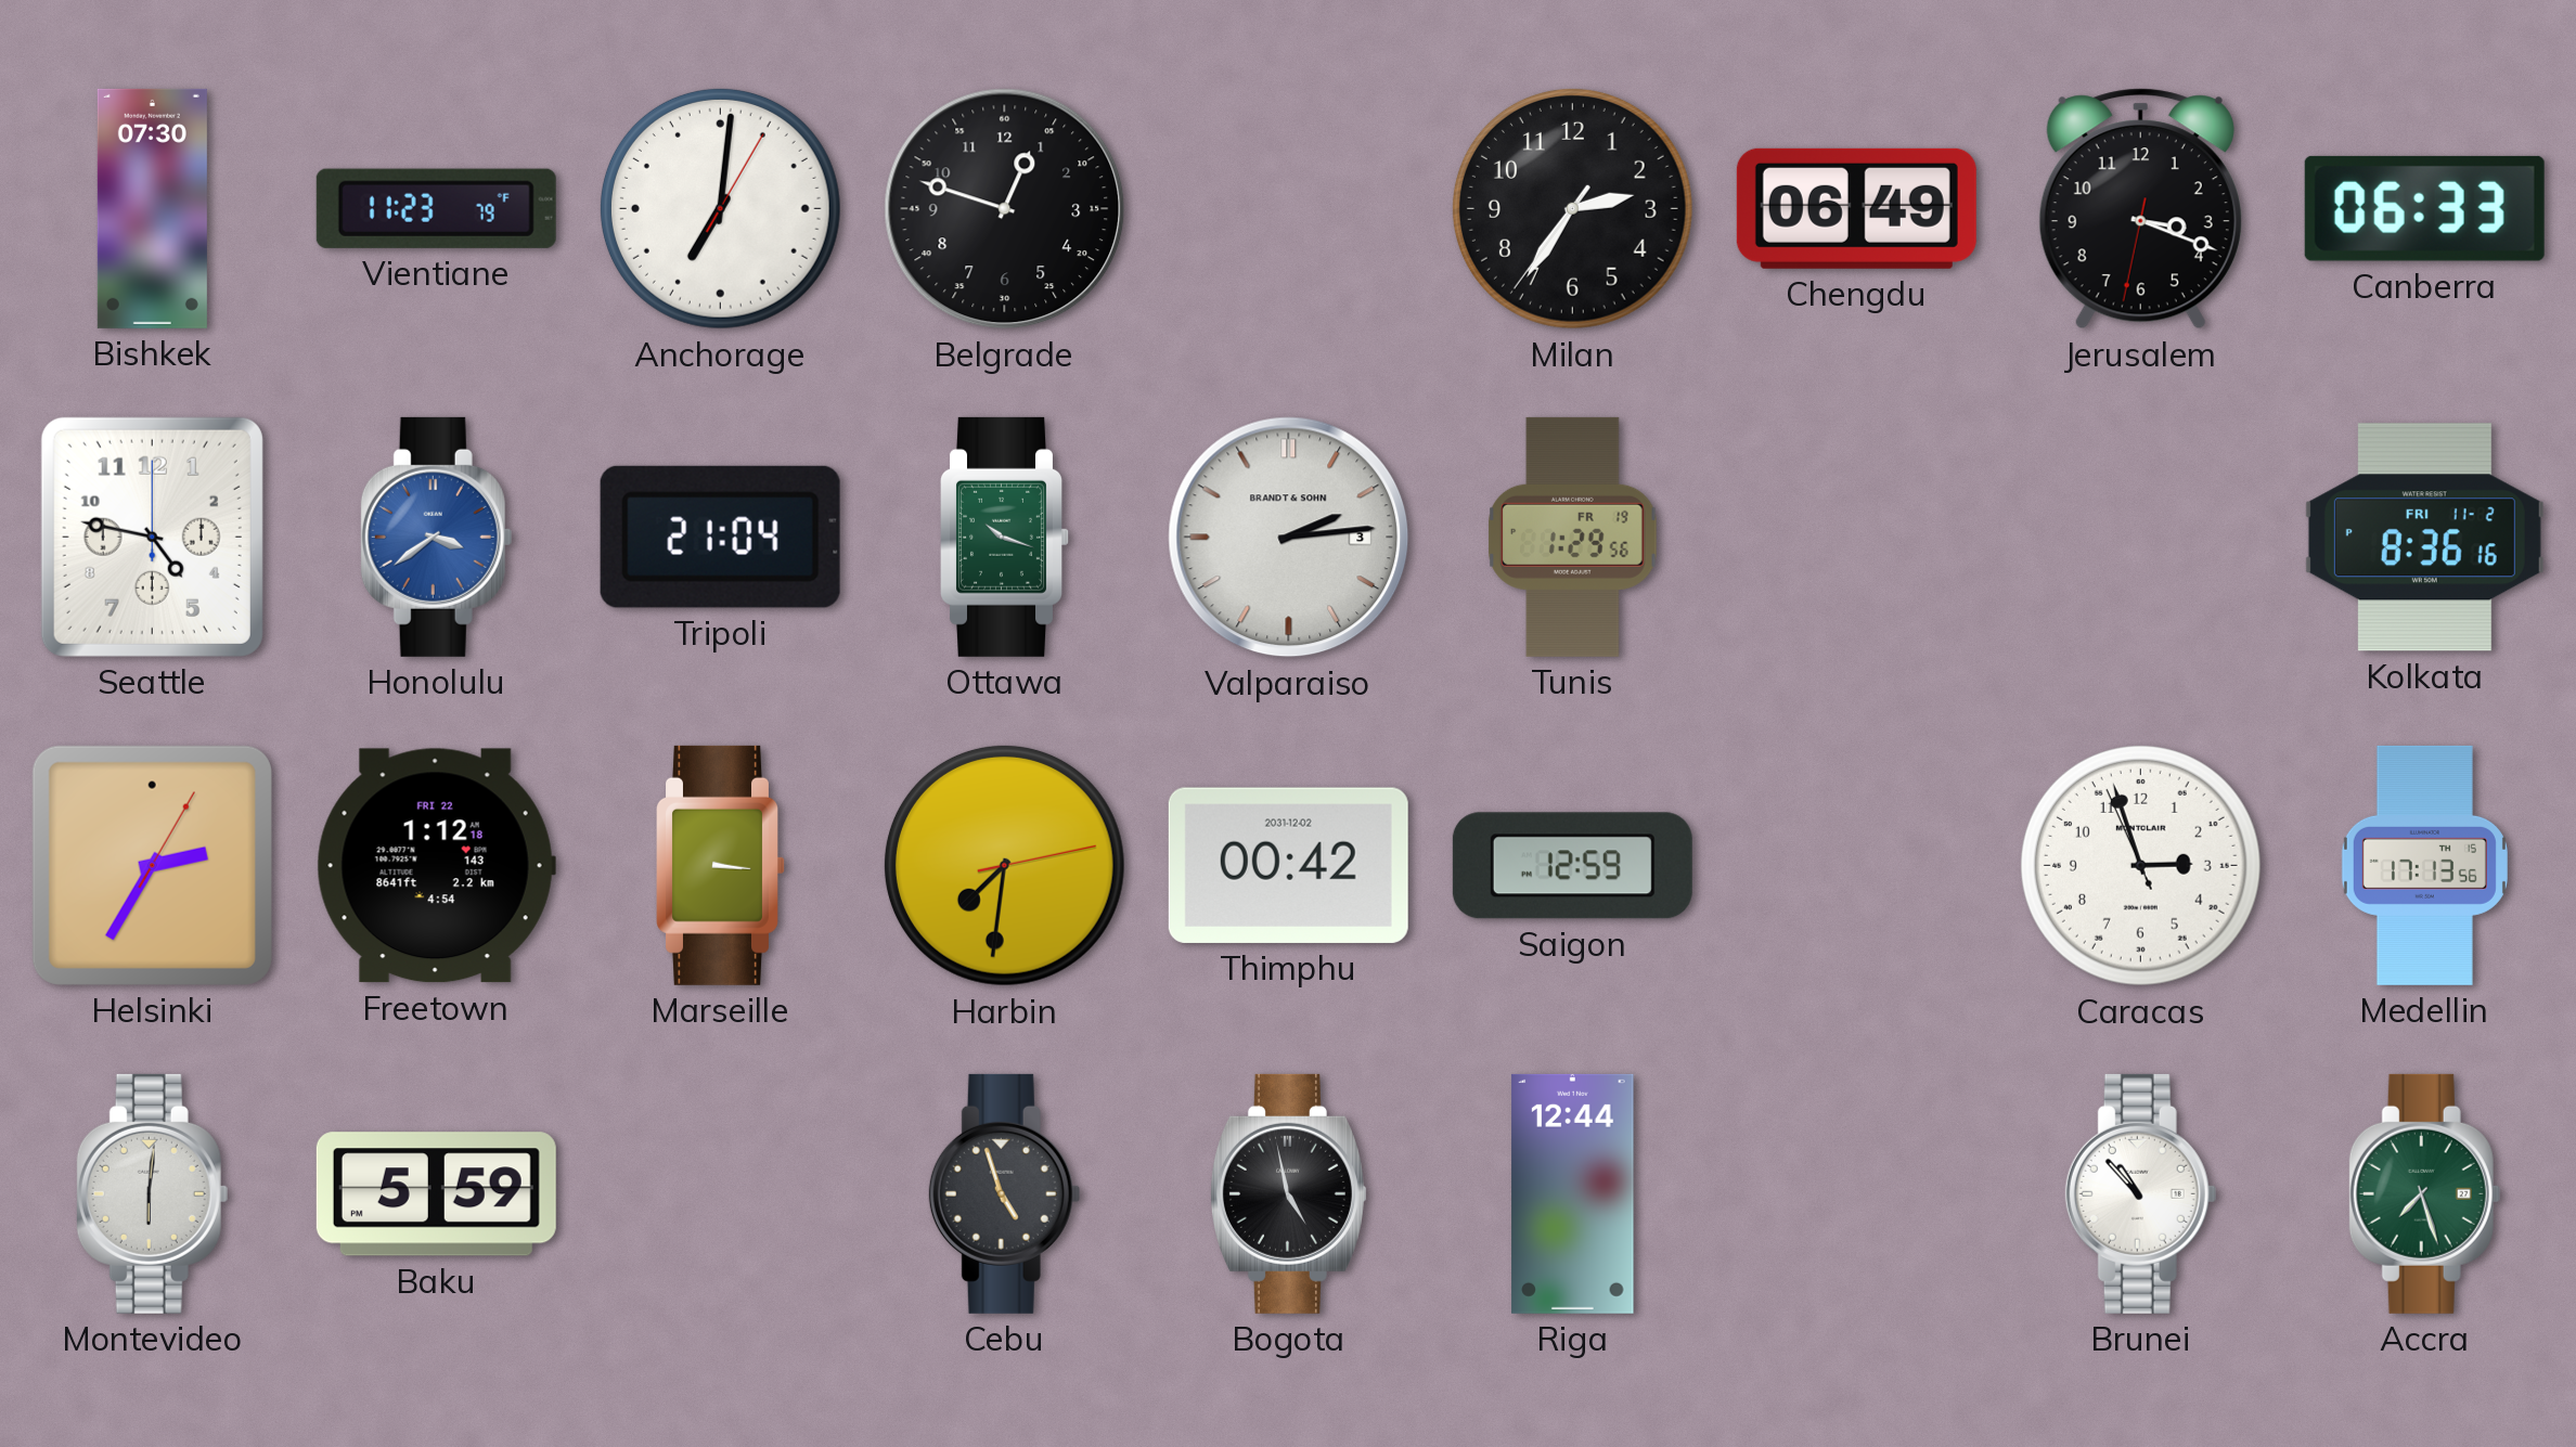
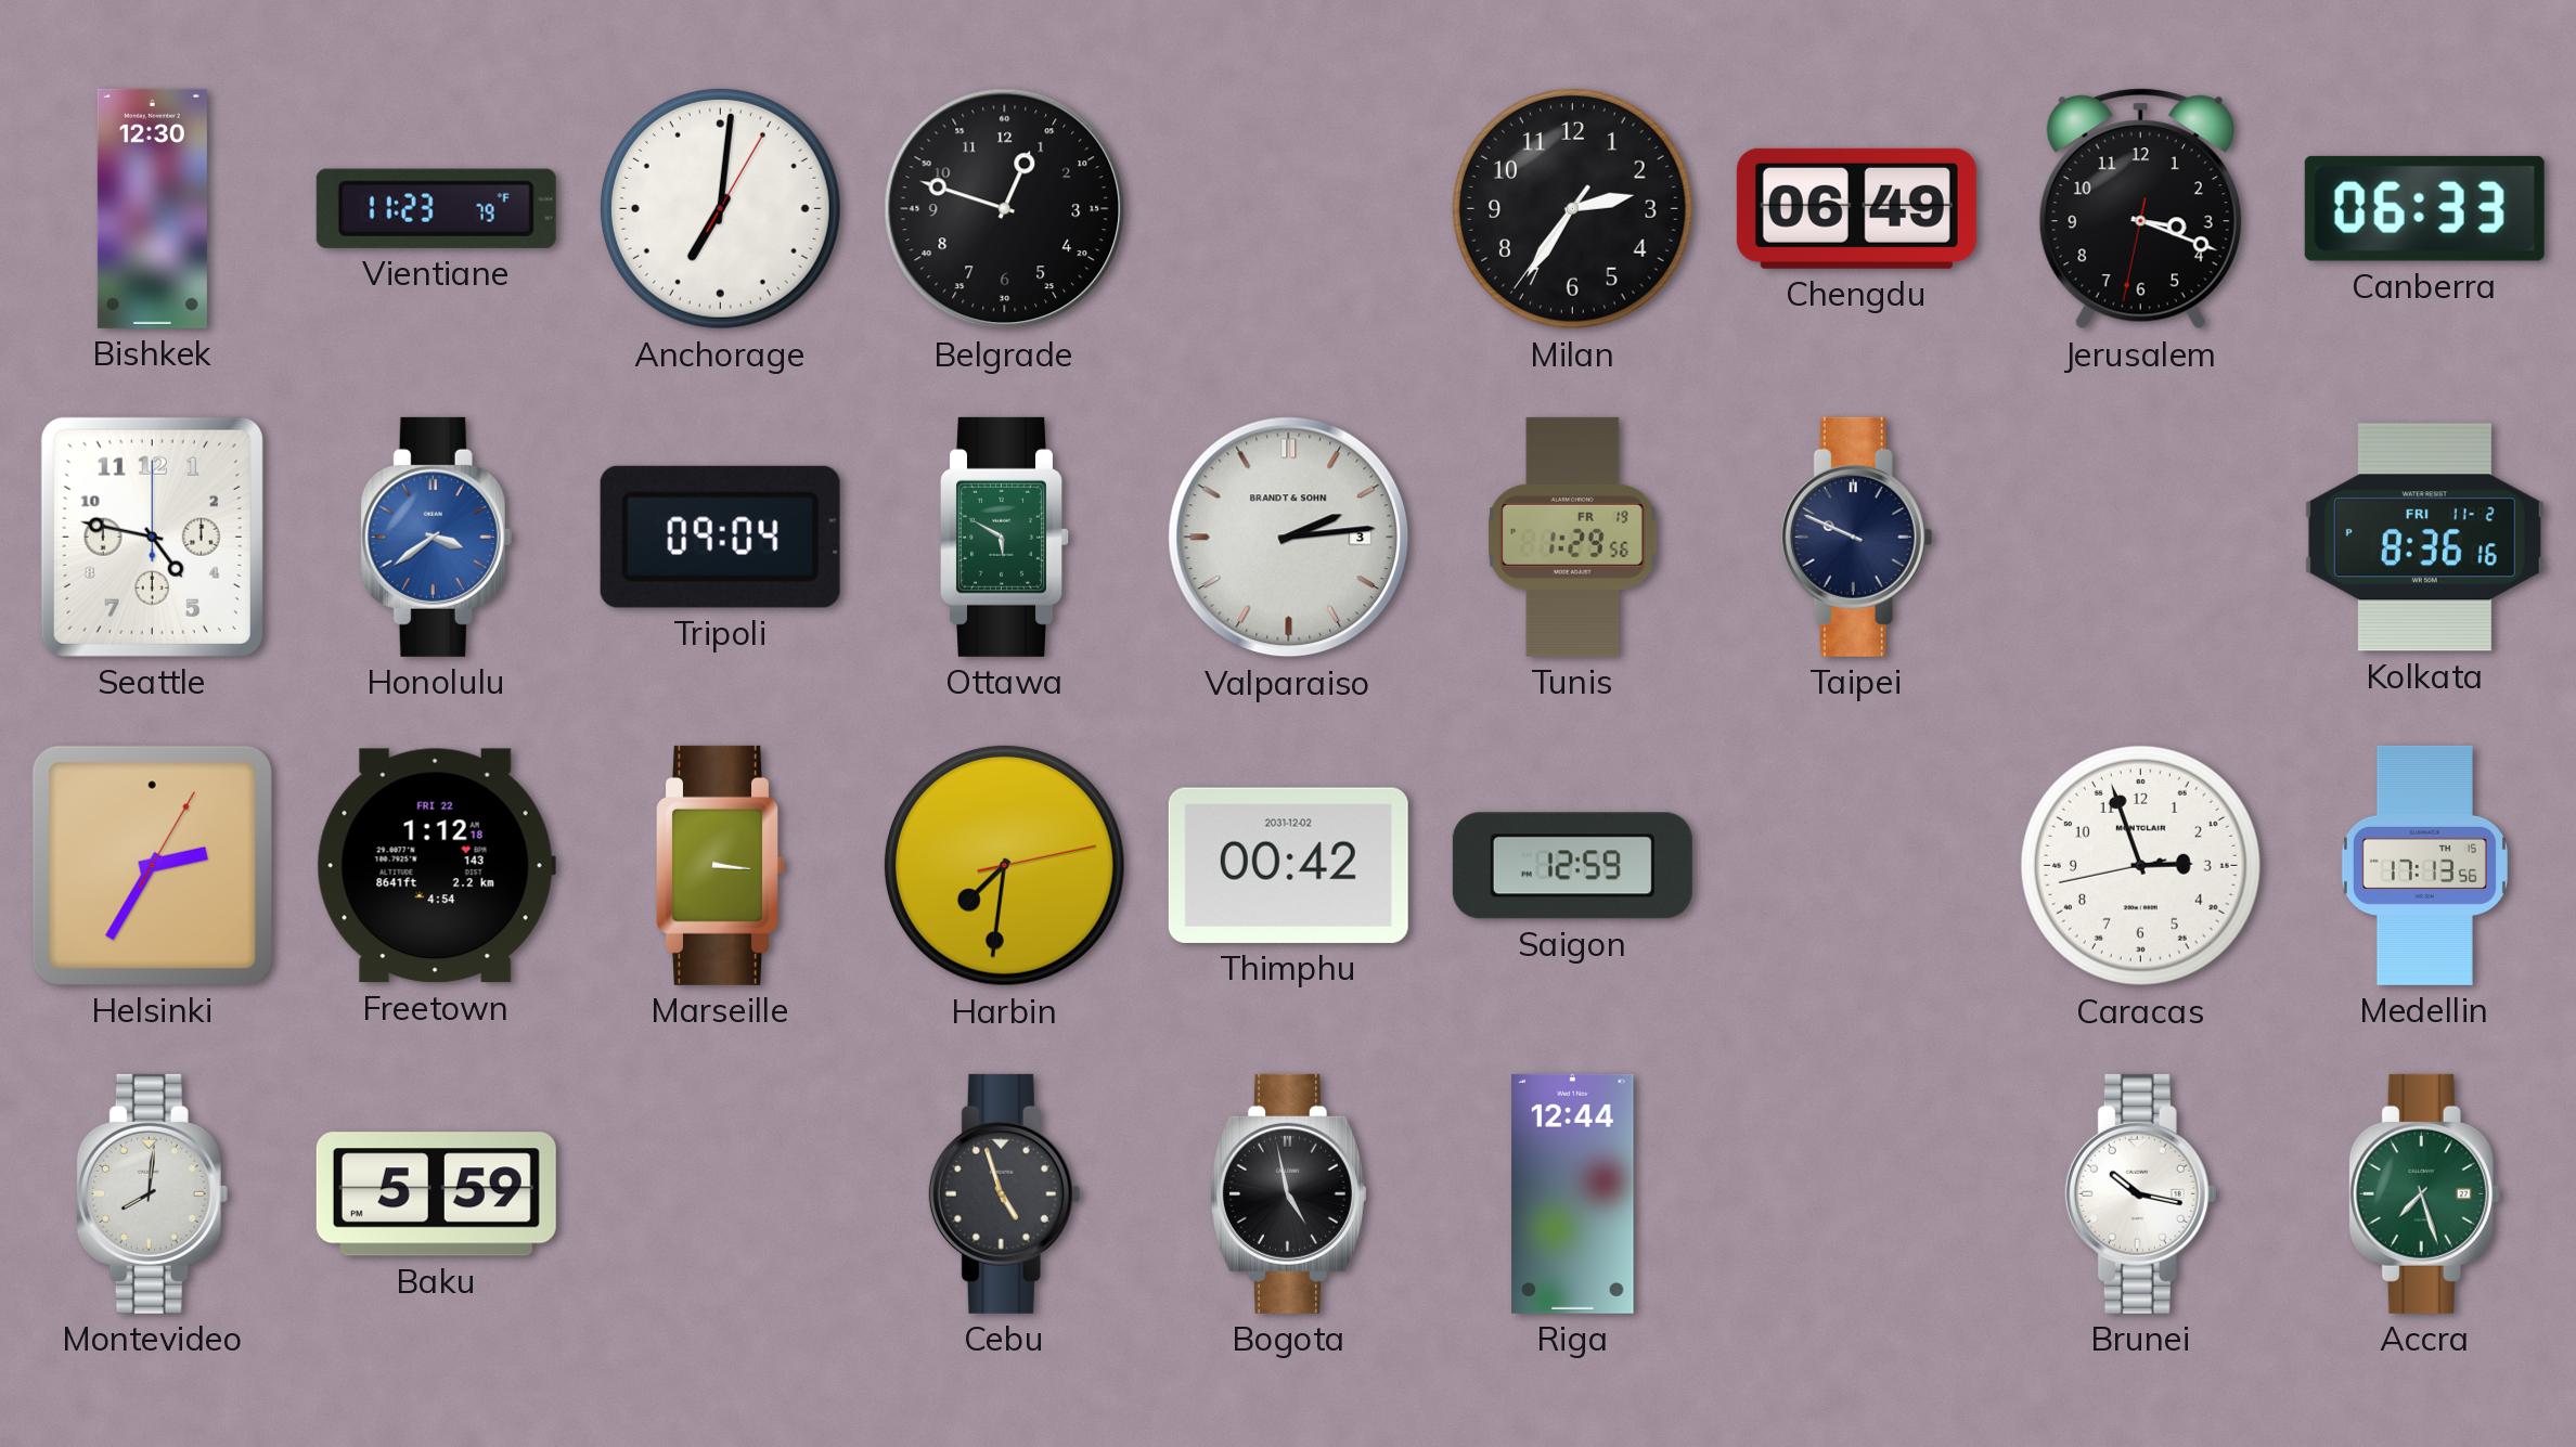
Bishkek: 07:30 -> 12:30
Tripoli: 21:04 -> 09:04
Ottawa: 10:18 -> 5:50
Taipei: none -> 9:49
Caracas: 2:56:56 -> 2:56:43
Montevideo: 6:01 -> 8:01
Brunei: 10:53 -> 10:17
